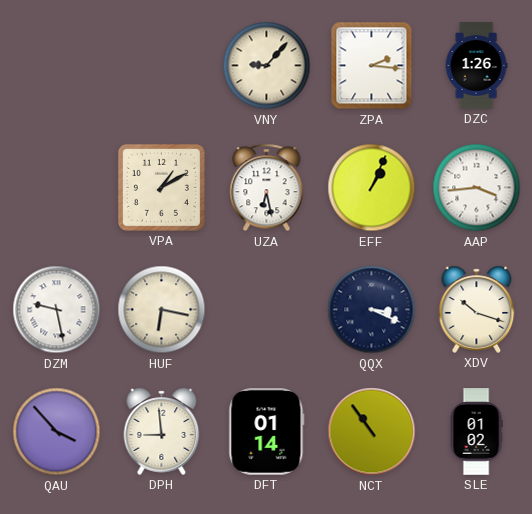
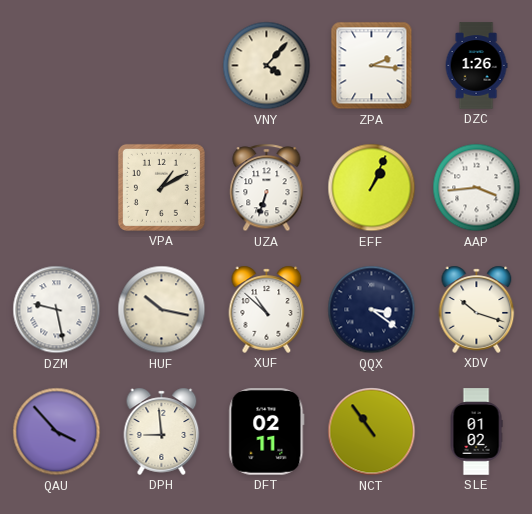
VNY: 9:07 -> 4:07
UZA: 6:28 -> 6:33
HUF: 6:17 -> 10:17
XUF: none -> 10:52
QQX: 3:19 -> 3:21
DFT: 01:14 -> 02:11
